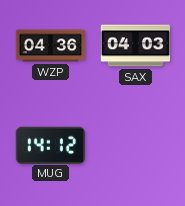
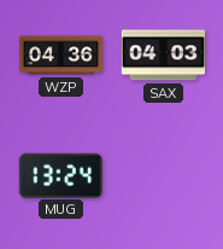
MUG: 14:12 -> 13:24
